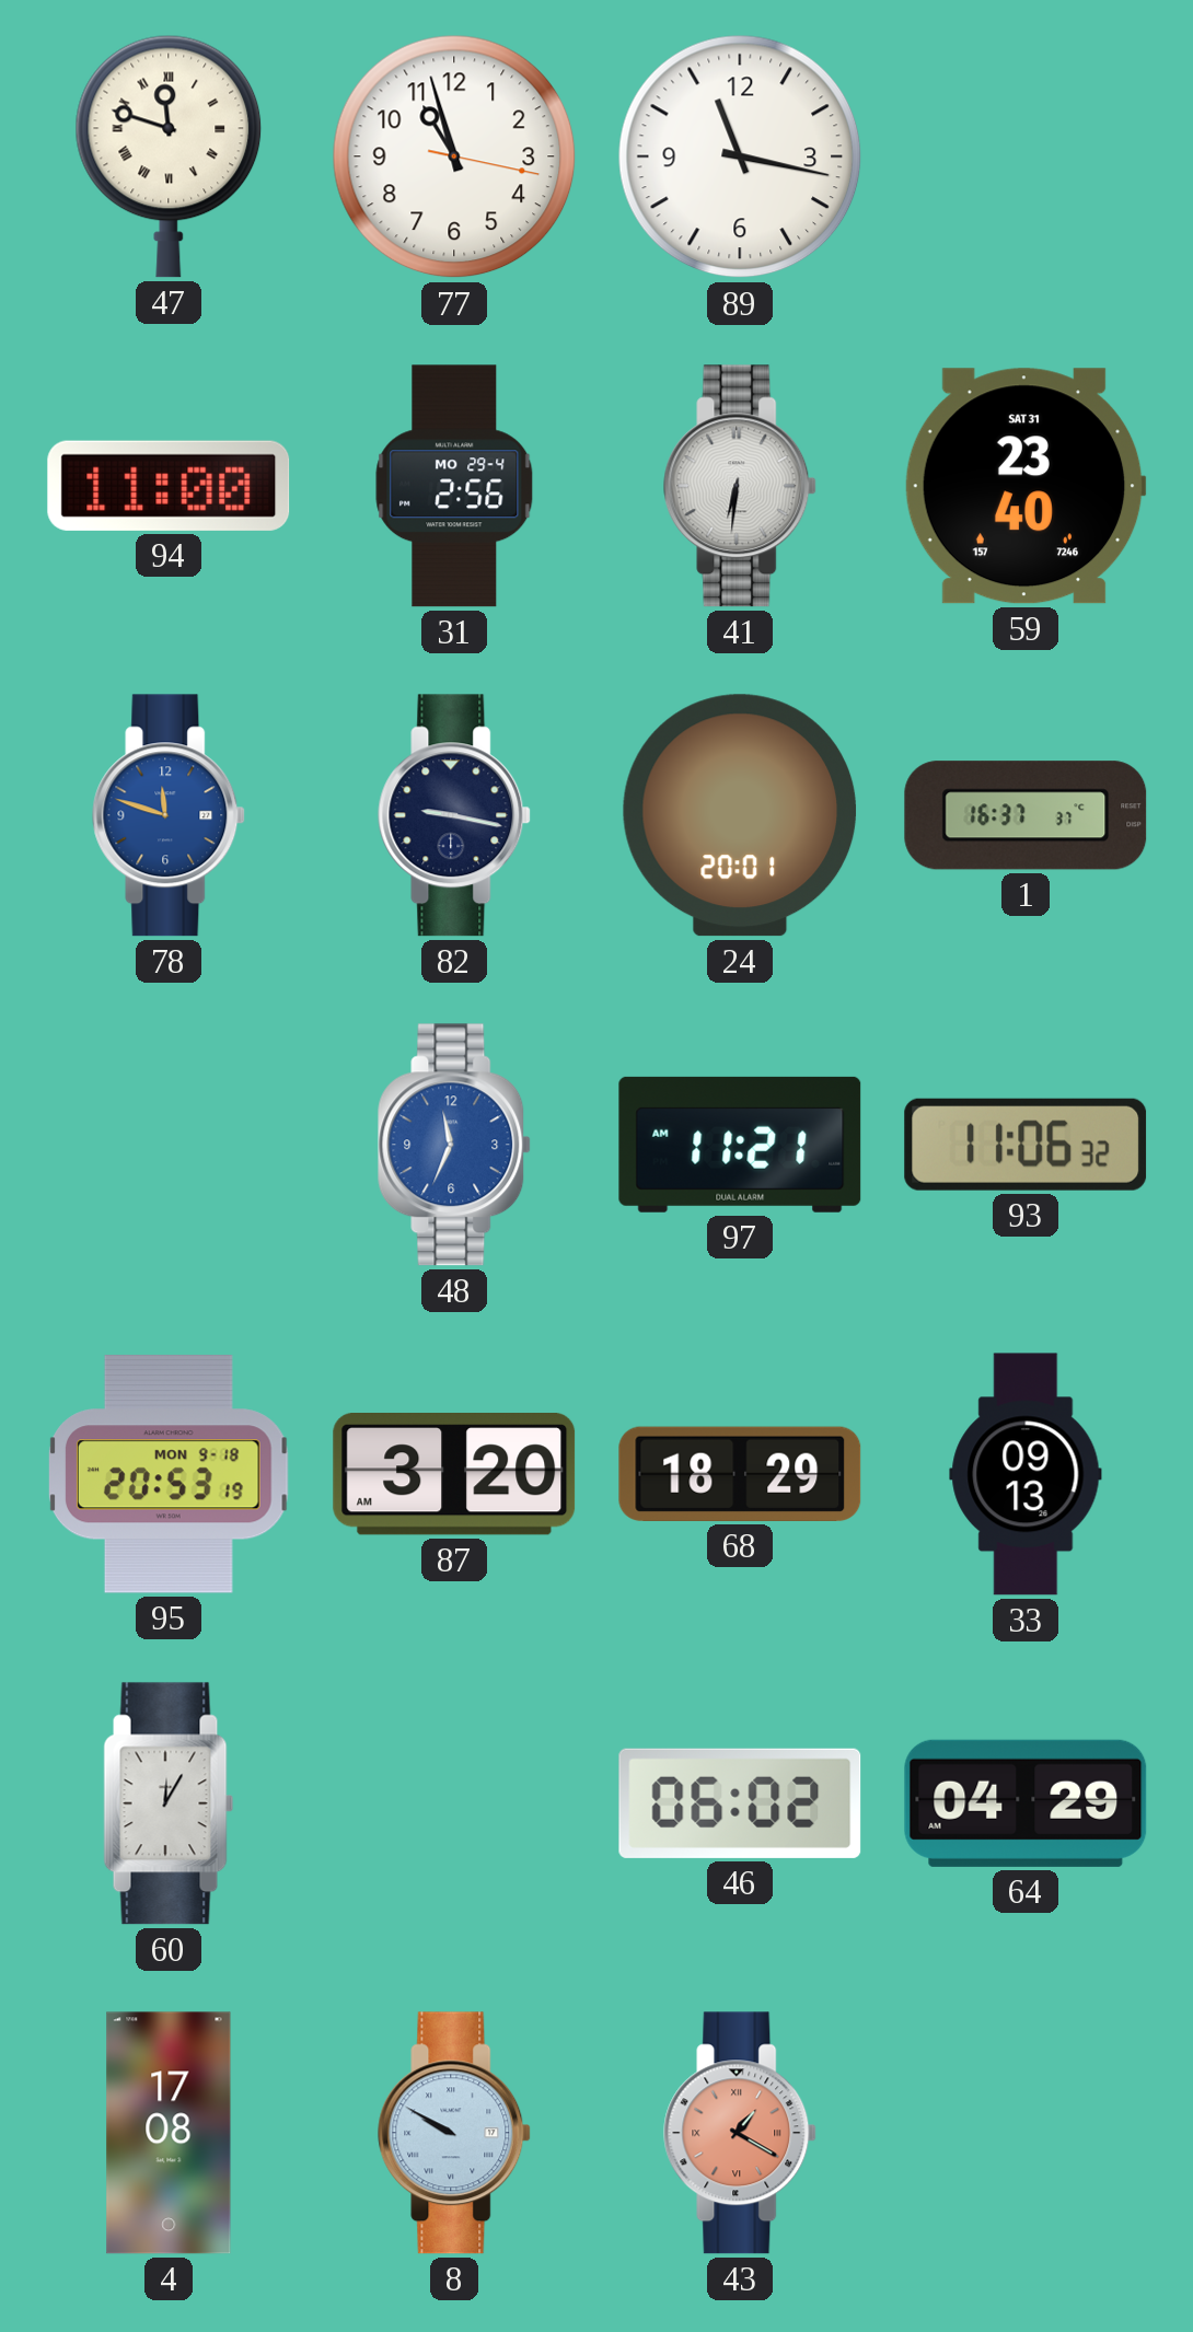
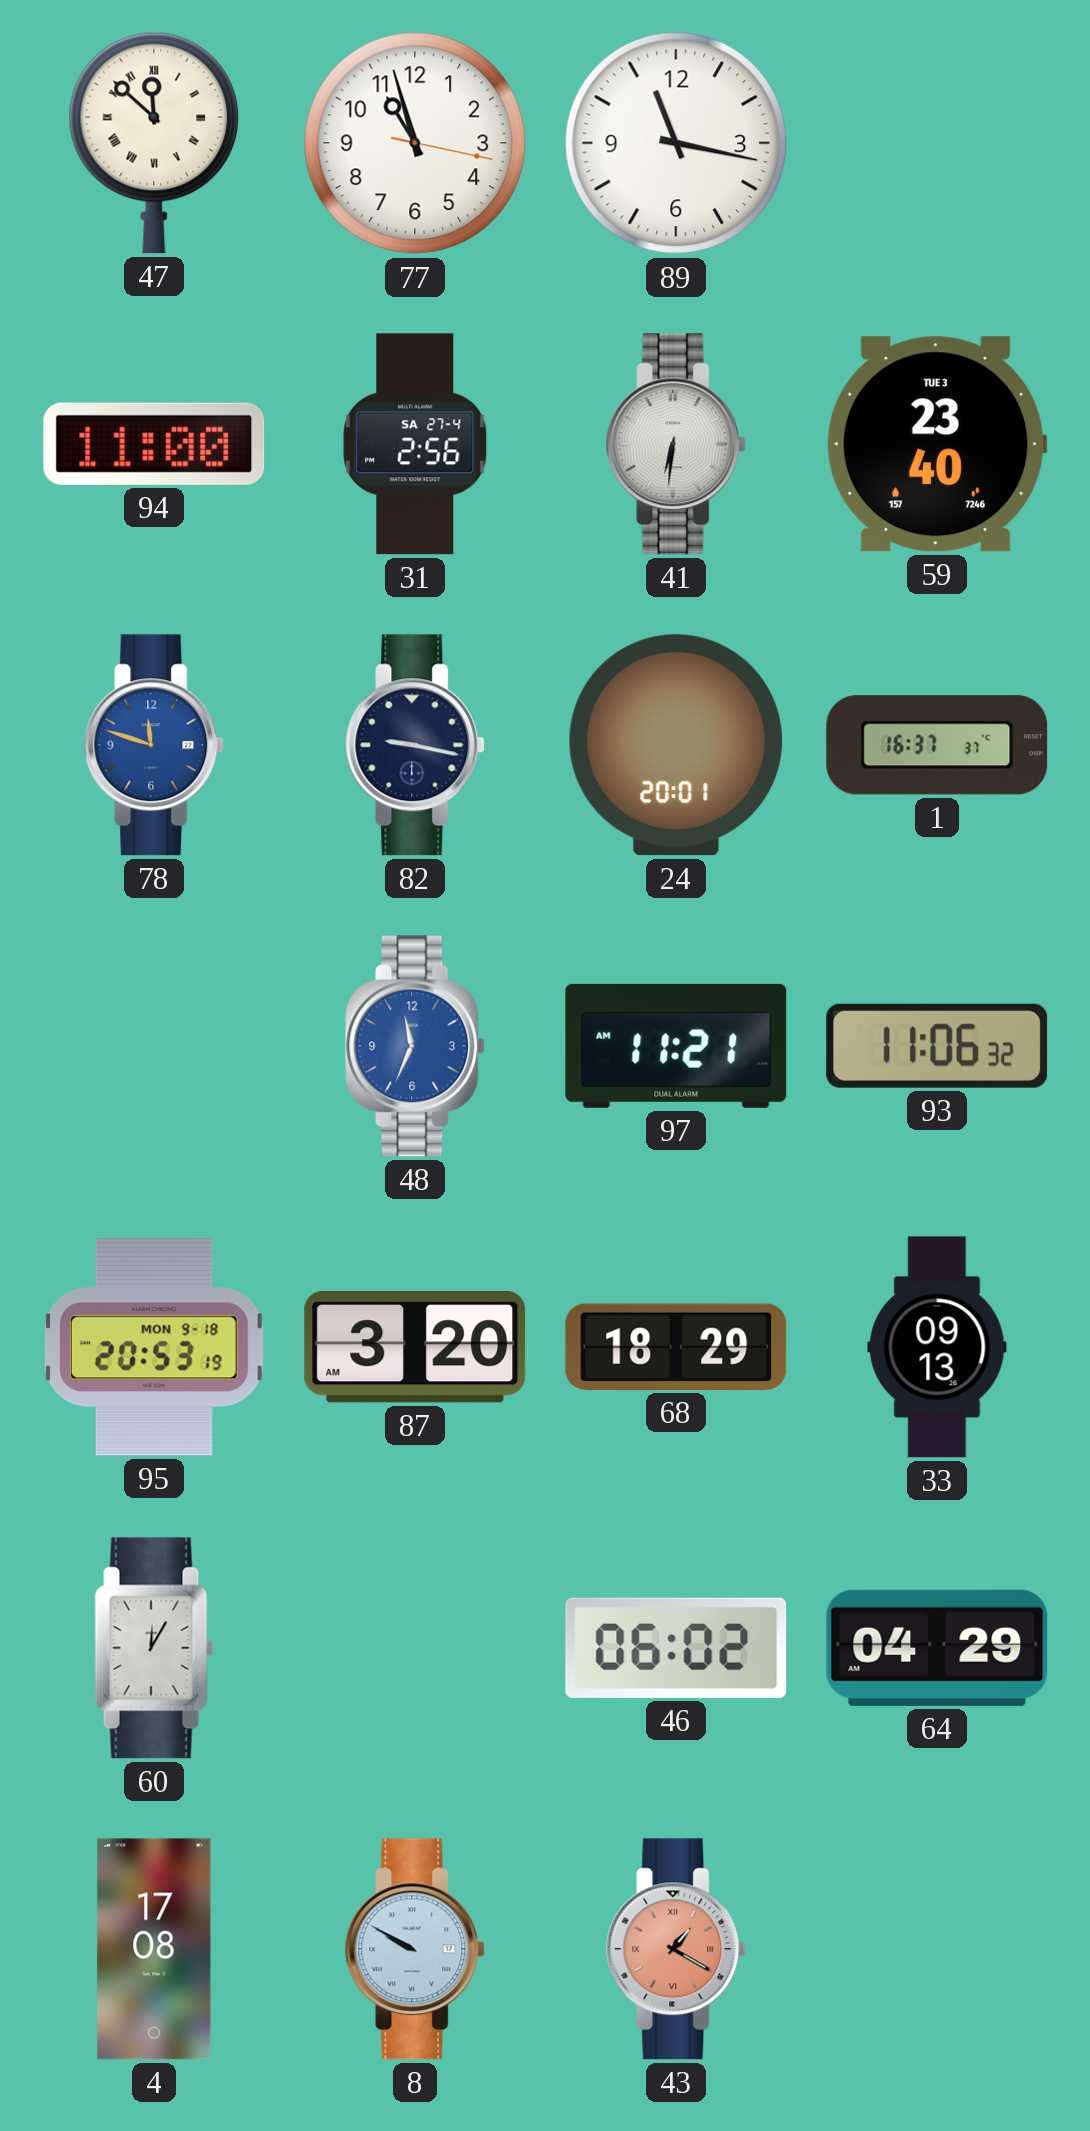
47: 11:48 -> 11:52
31 date: MO 29-4 -> SA 27-4
59 date: SAT 31 -> TUE 3
